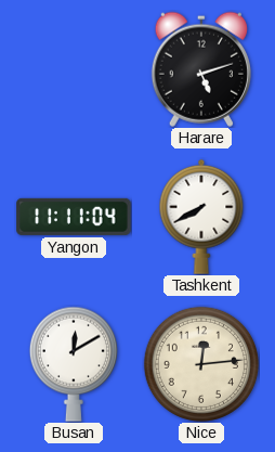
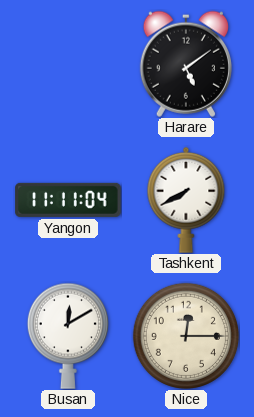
Harare: 5:12 -> 5:09
Nice: 12:14 -> 12:15
